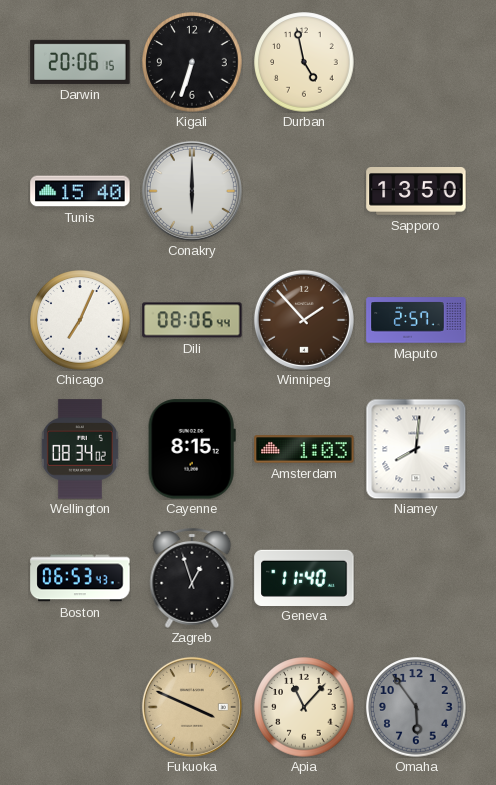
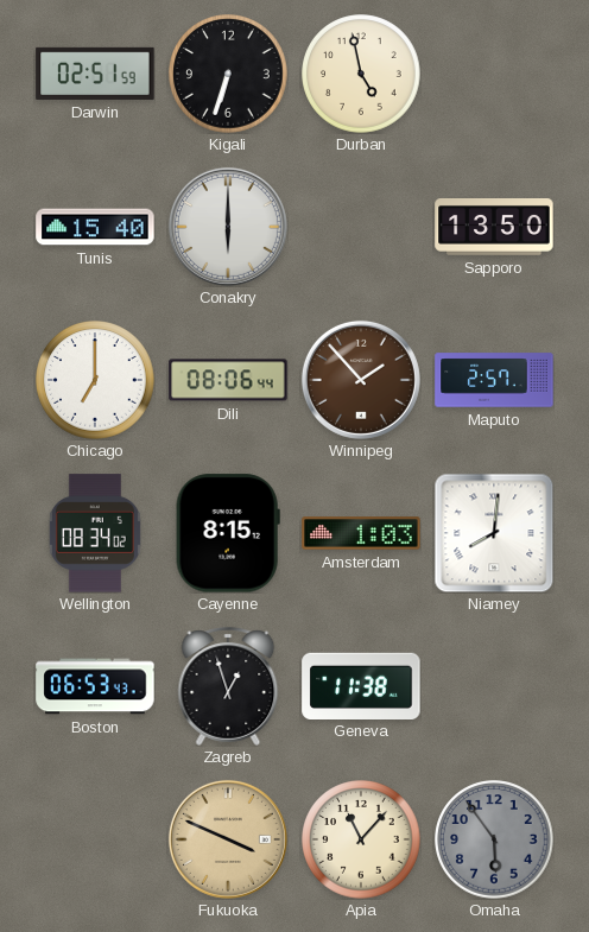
Darwin: 20:06 -> 02:51
Chicago: 7:04 -> 7:00
Geneva: 11:40 -> 11:38
